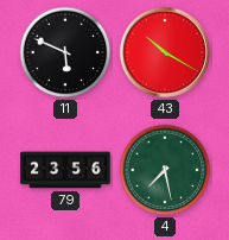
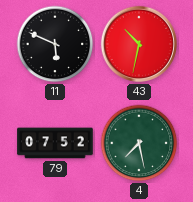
43: 10:20 -> 10:32
79: 23:56 -> 07:52
